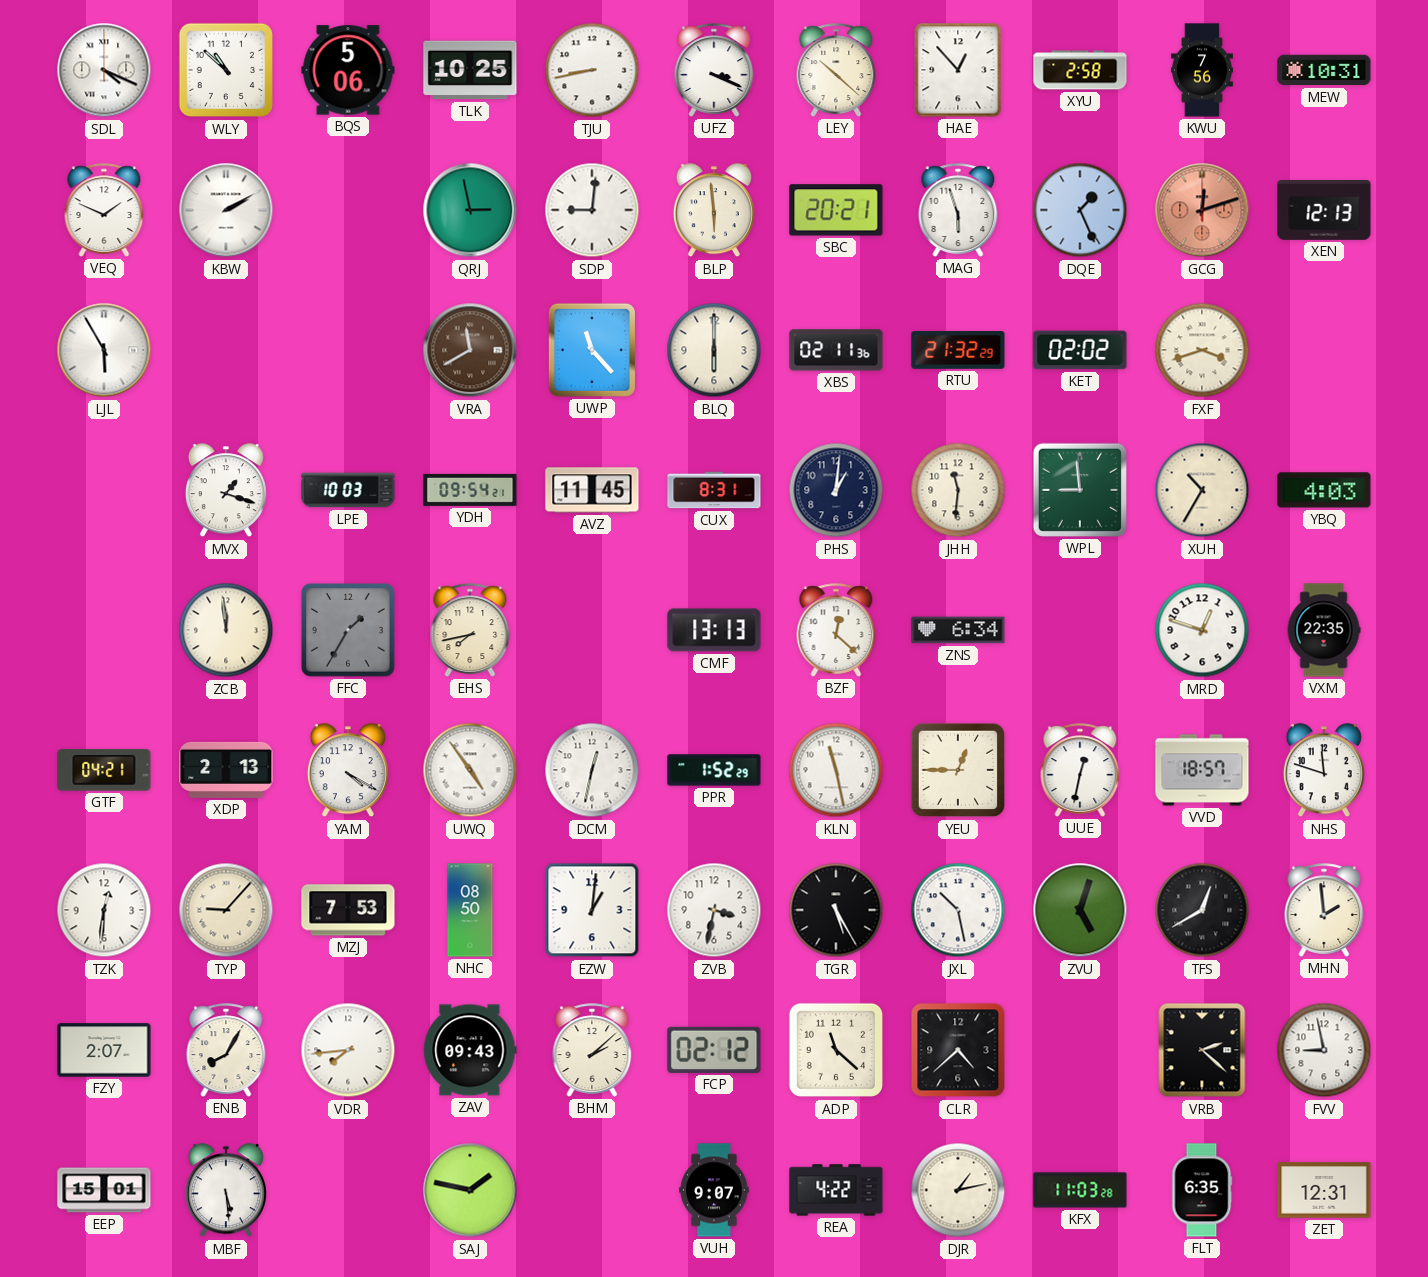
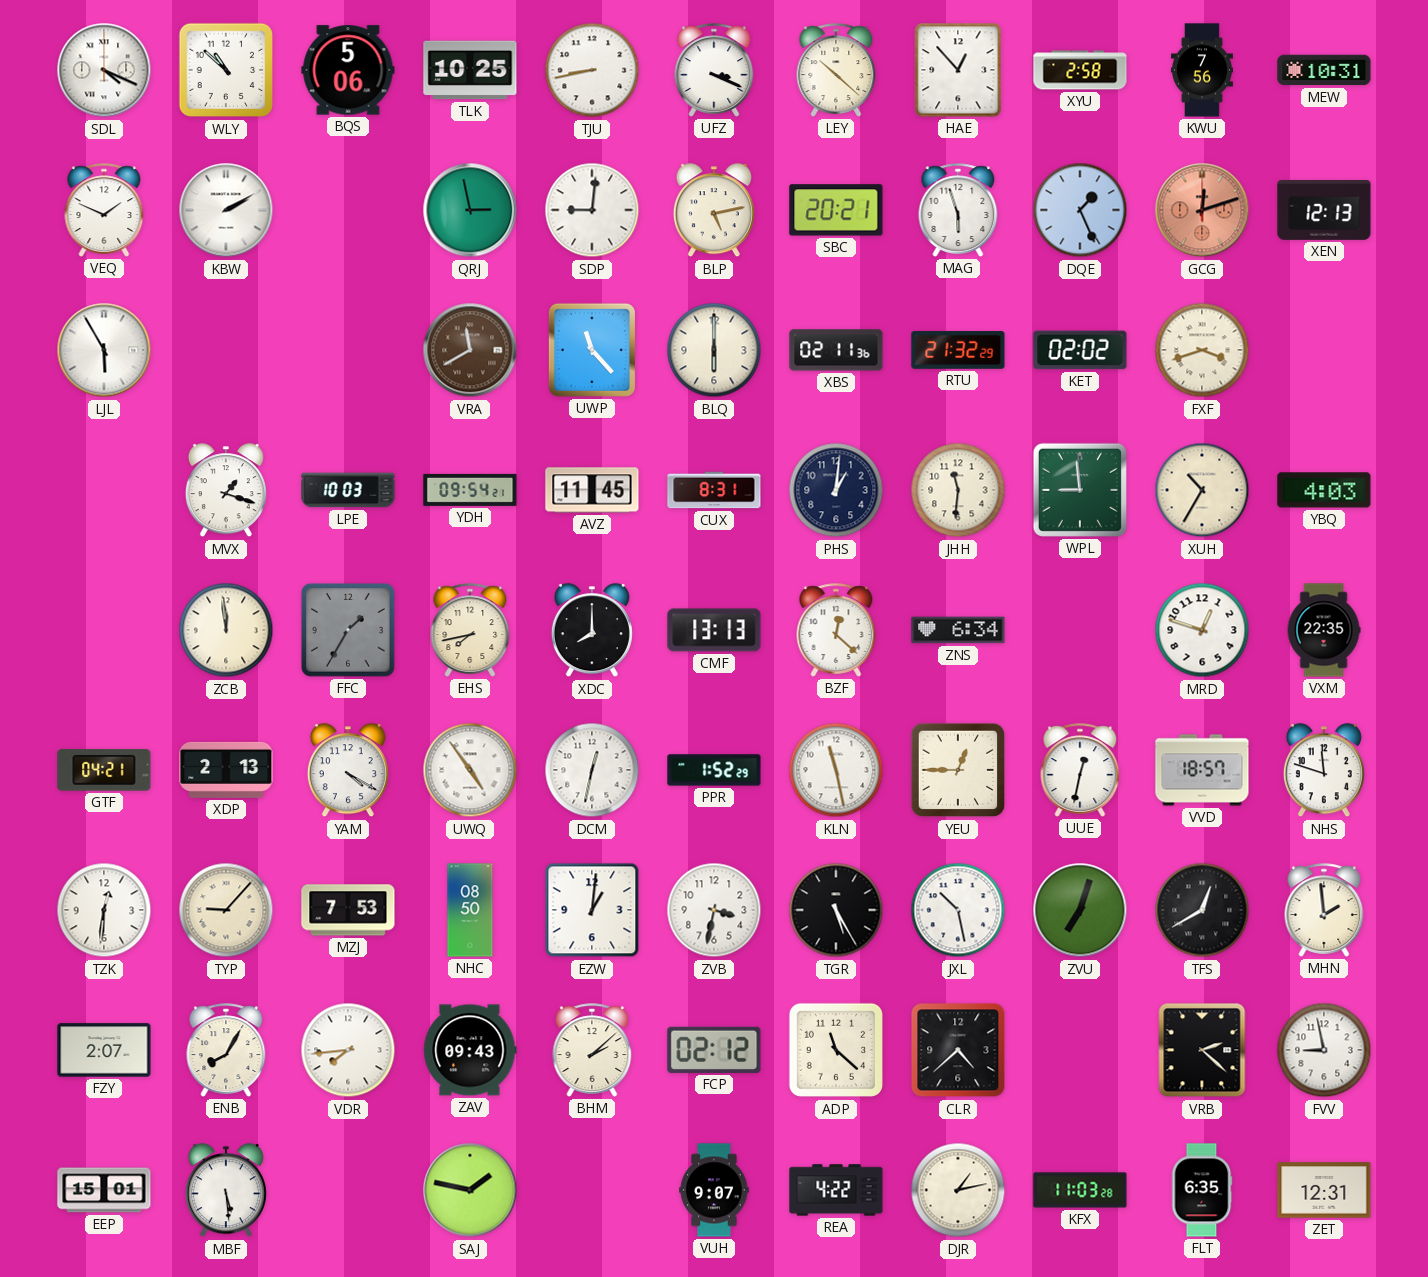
BLP: 5:59 -> 5:13
XDC: none -> 8:00
ZVU: 5:03 -> 7:03
